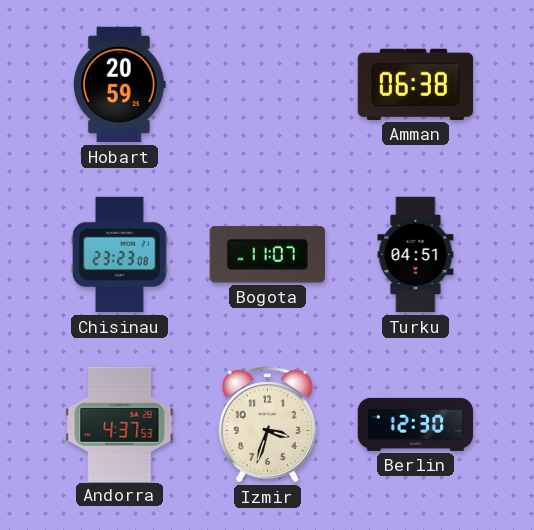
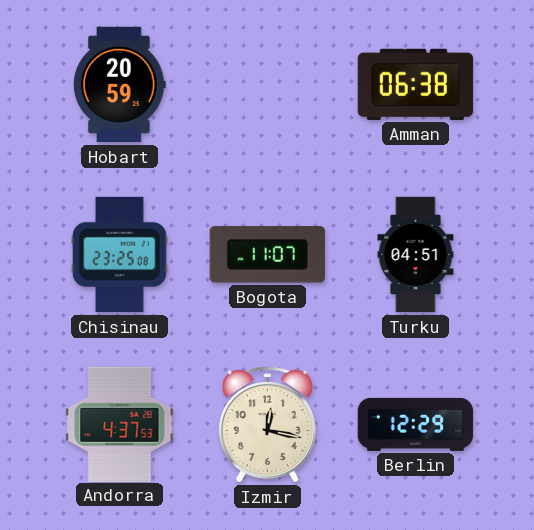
Chisinau: 23:23 -> 23:25
Izmir: 3:33 -> 12:17
Berlin: 12:30 -> 12:29
